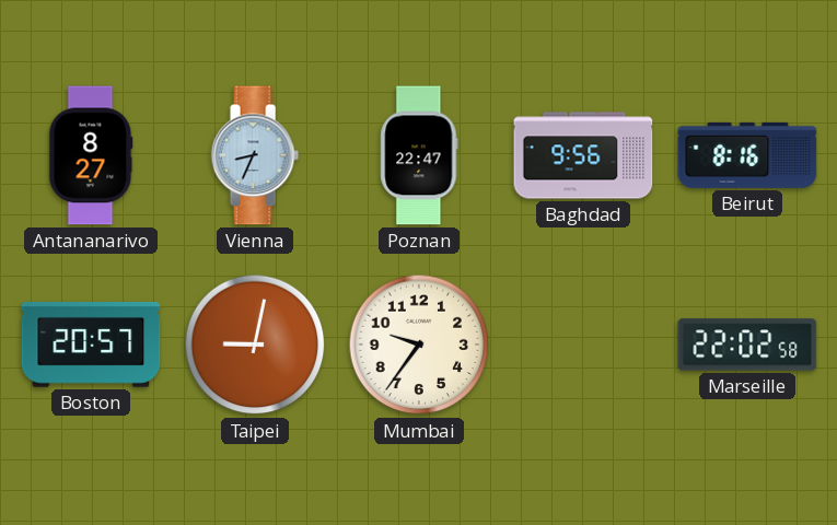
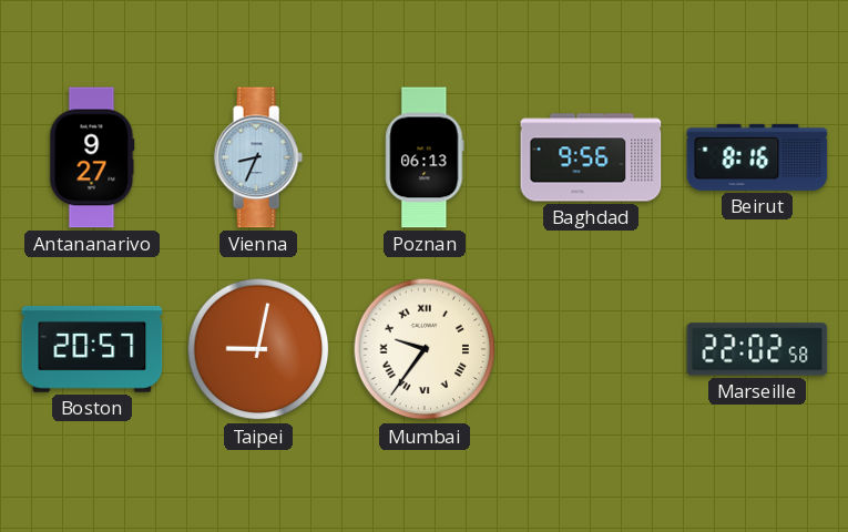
Antananarivo: 8:27 -> 9:27
Poznan: 22:47 -> 06:13
Mumbai numerals: Arabic -> Roman
